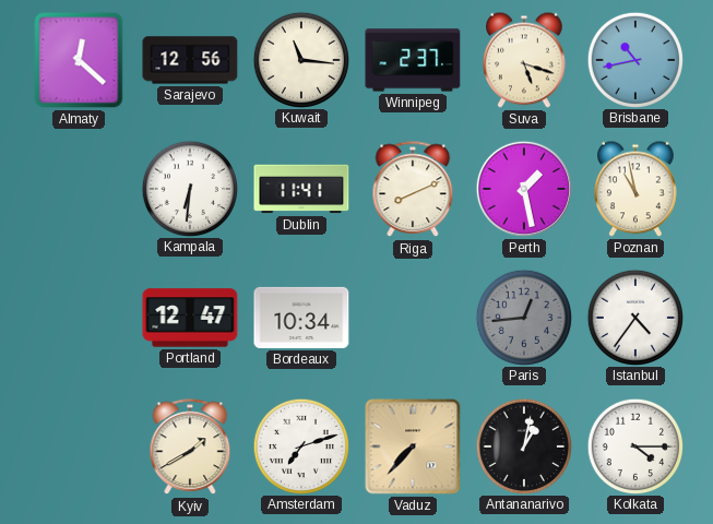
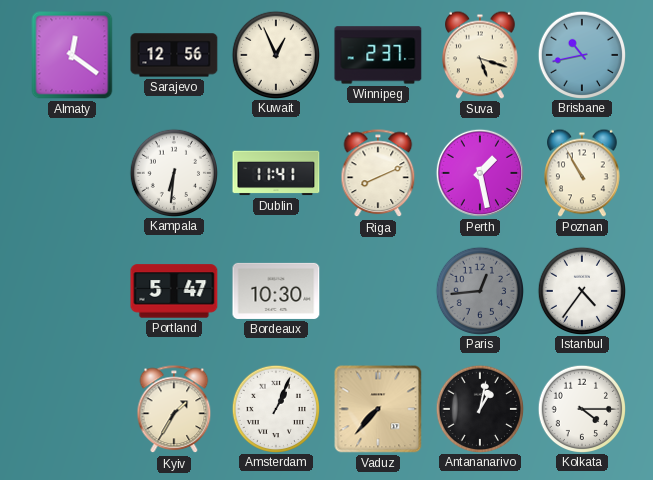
Almaty: 12:22 -> 12:21
Kuwait: 11:16 -> 12:56
Poznan: 10:58 -> 10:55
Portland: 12:47 -> 5:47
Bordeaux: 10:34 -> 10:30
Kyiv: 1:40 -> 1:35
Amsterdam: 7:12 -> 1:04
